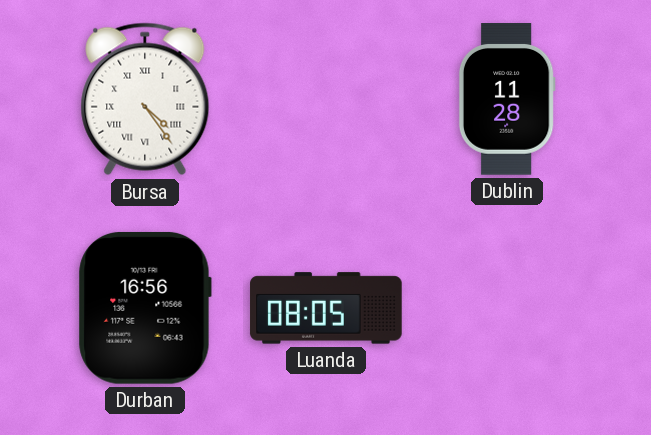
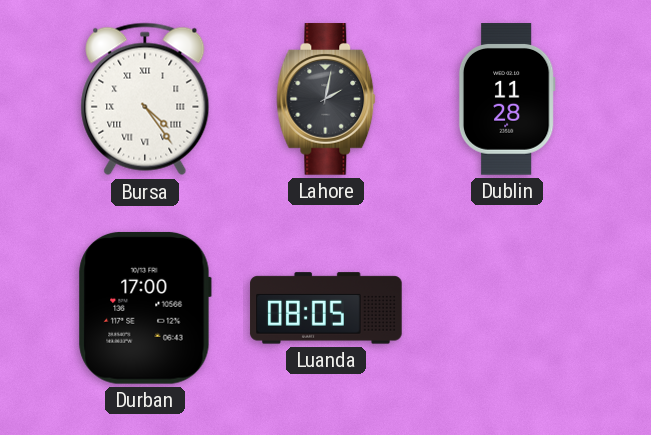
Lahore: none -> 2:02
Durban: 16:56 -> 17:00
